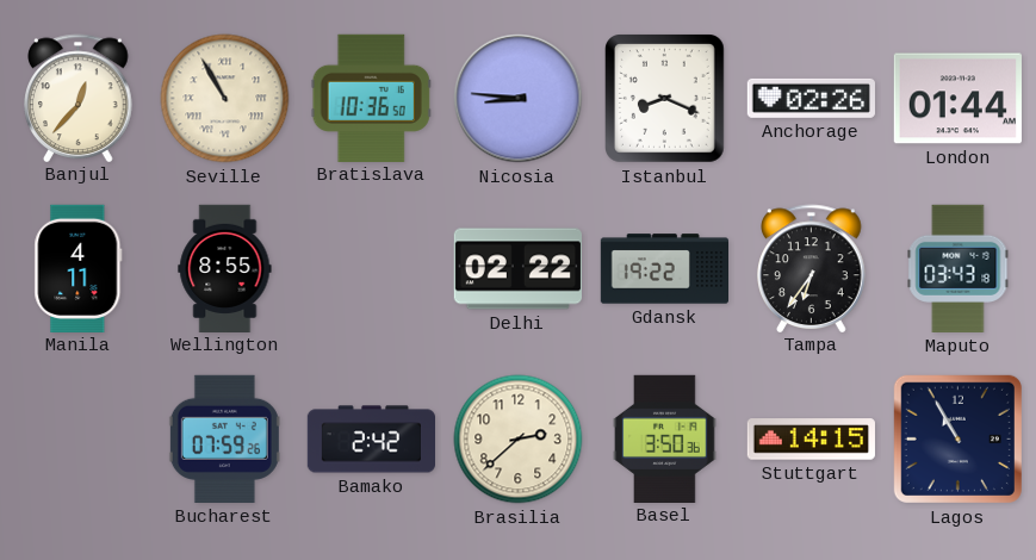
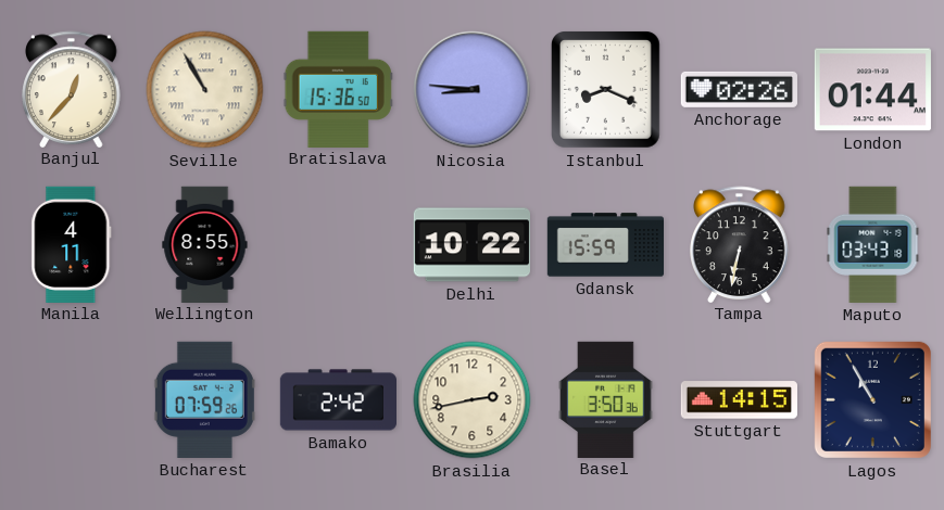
Bratislava: 10:36 -> 15:36
Delhi: 02:22 -> 10:22
Gdansk: 19:22 -> 15:59
Tampa: 6:36 -> 6:32
Brasilia: 2:38 -> 2:43
